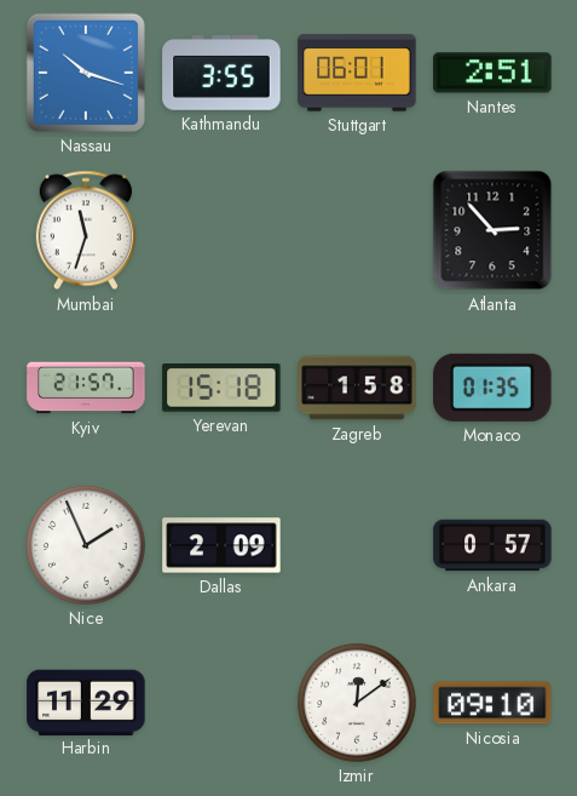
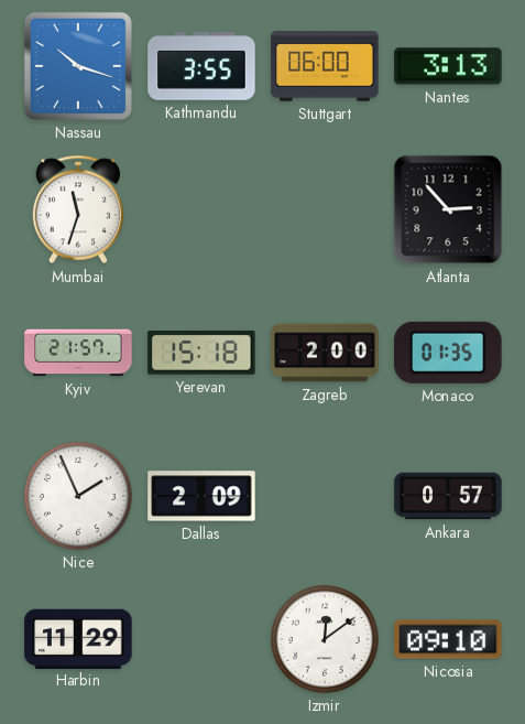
Stuttgart: 06:01 -> 06:00
Nantes: 2:51 -> 3:13
Zagreb: 1:58 -> 2:00
